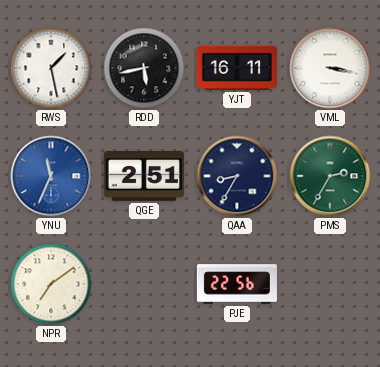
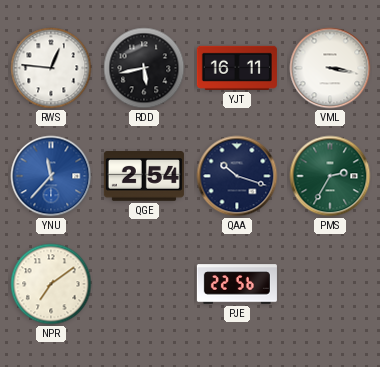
RWS: 1:28 -> 12:46
YNU: 11:34 -> 11:37
QGE: 2:51 -> 2:54
QAA: 8:35 -> 10:18
